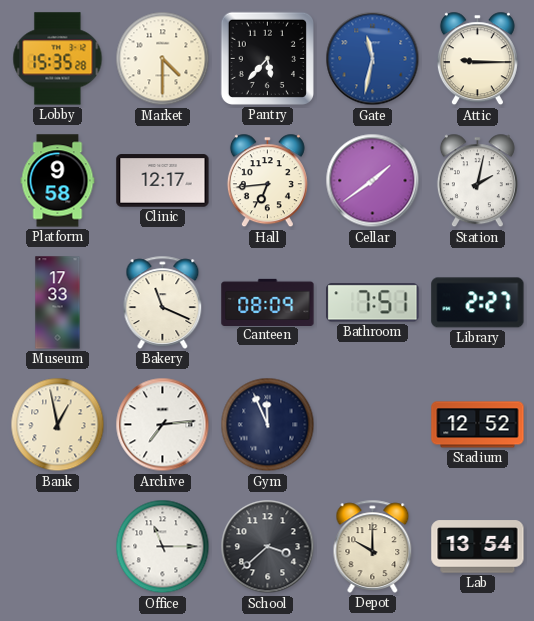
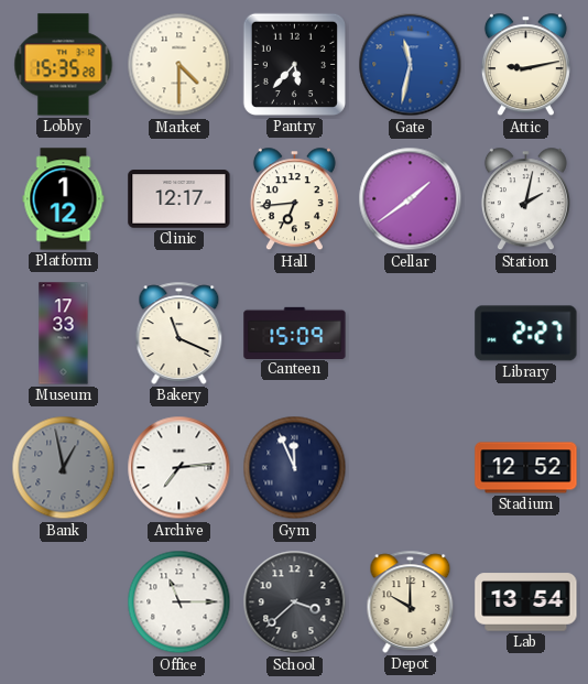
Attic: 9:15 -> 9:13
Platform: 9:58 -> 1:12
Canteen: 08:09 -> 15:09
Bathroom: 7:51 -> none
Bank dial: cream -> grey
